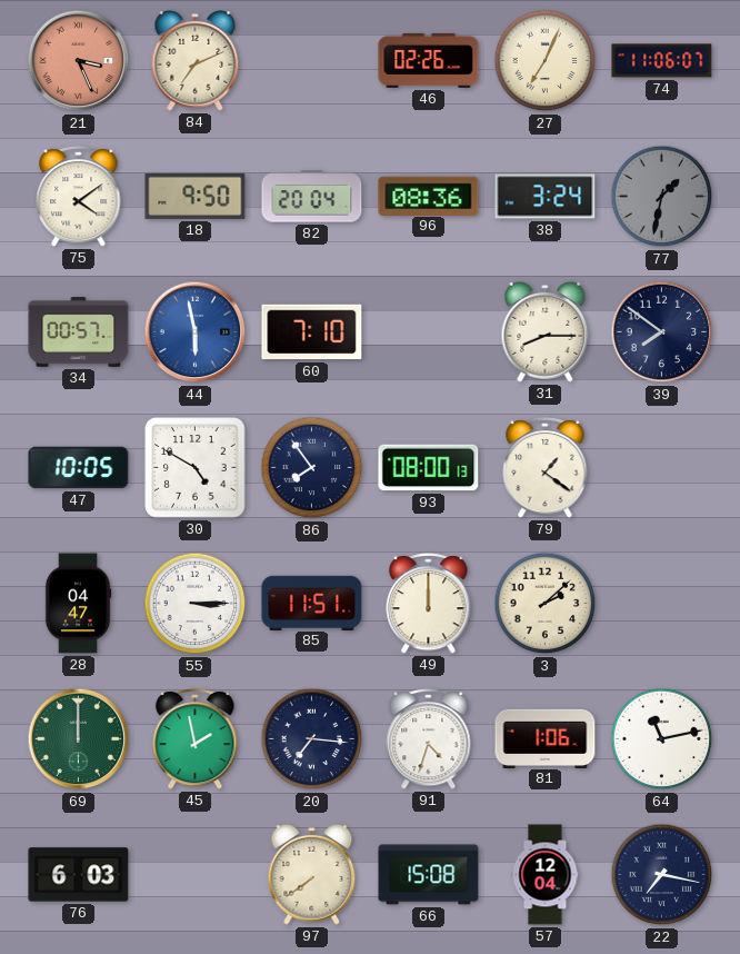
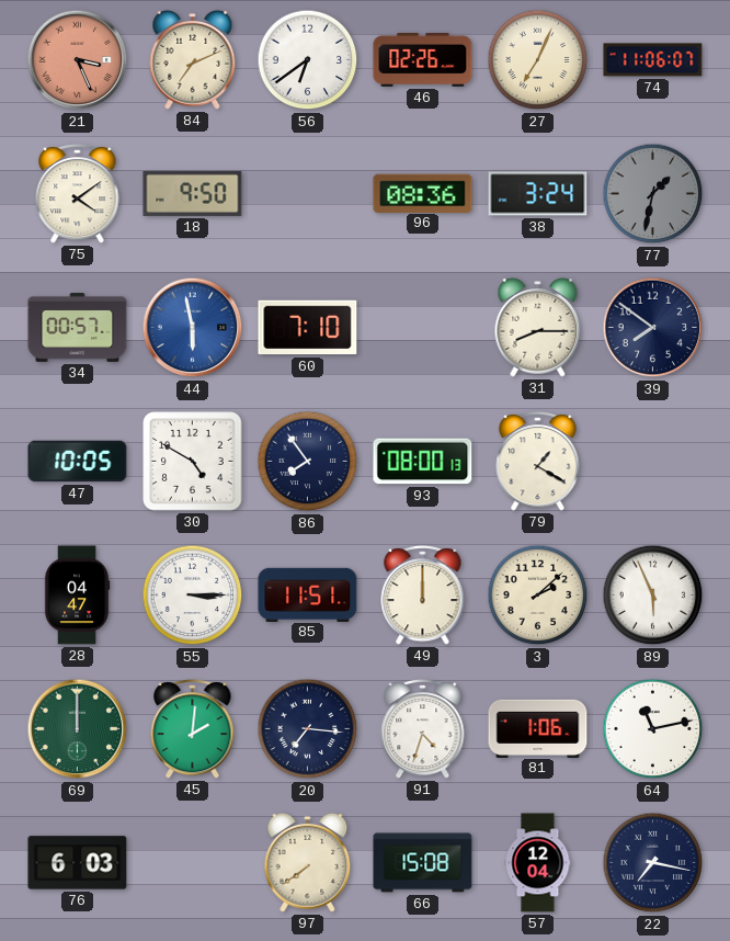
56: none -> 6:39
82: 20:04 -> none
79: 1:21 -> 1:20
89: none -> 5:56
45: 1:58 -> 2:01
